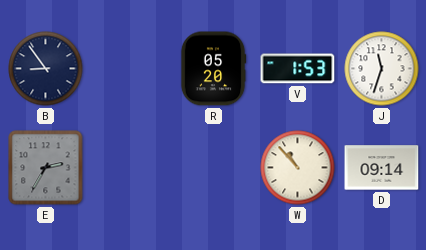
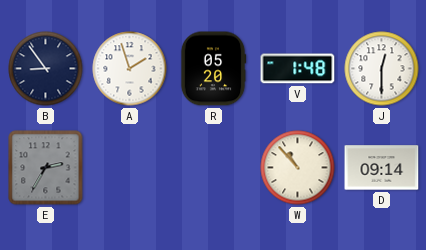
A: none -> 1:57
V: 1:53 -> 1:48
J: 11:33 -> 12:30
